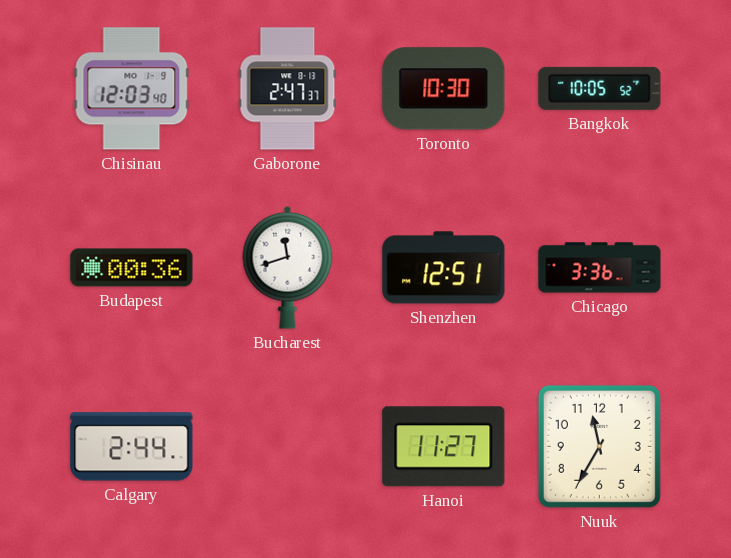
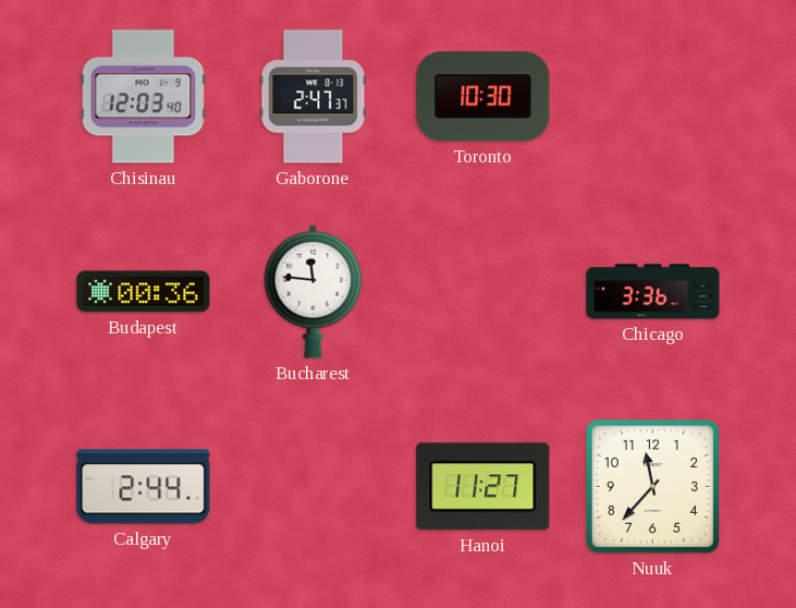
Bangkok: 10:05 -> none
Bucharest: 11:42 -> 11:46
Shenzhen: 12:51 -> none
Nuuk: 11:35 -> 11:37
